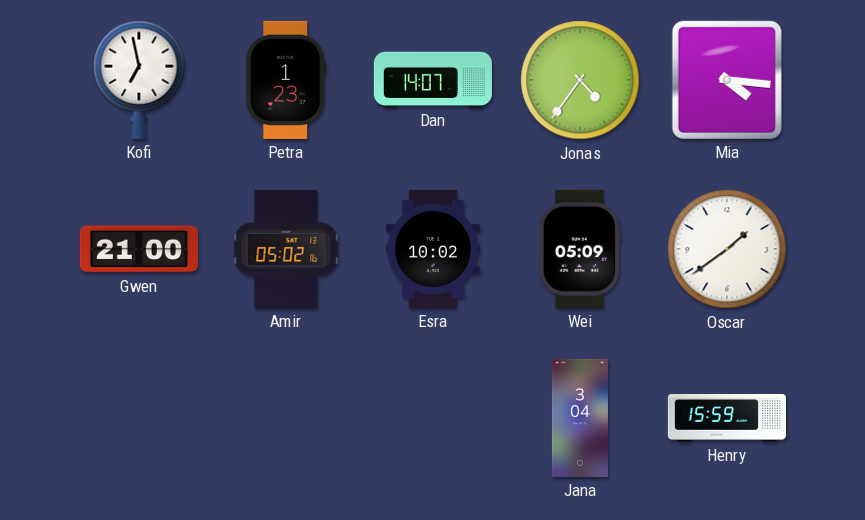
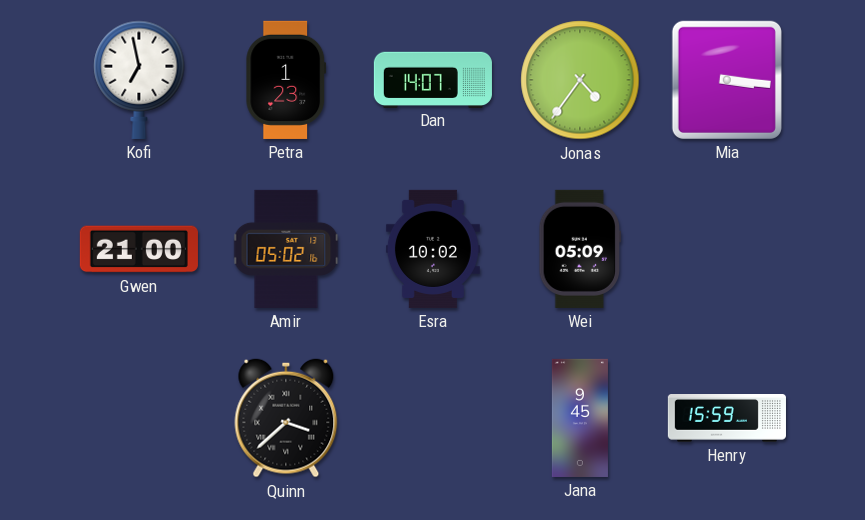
Mia: 4:16 -> 3:16
Oscar: 1:39 -> none
Quinn: none -> 3:38
Jana: 3:04 -> 9:45
